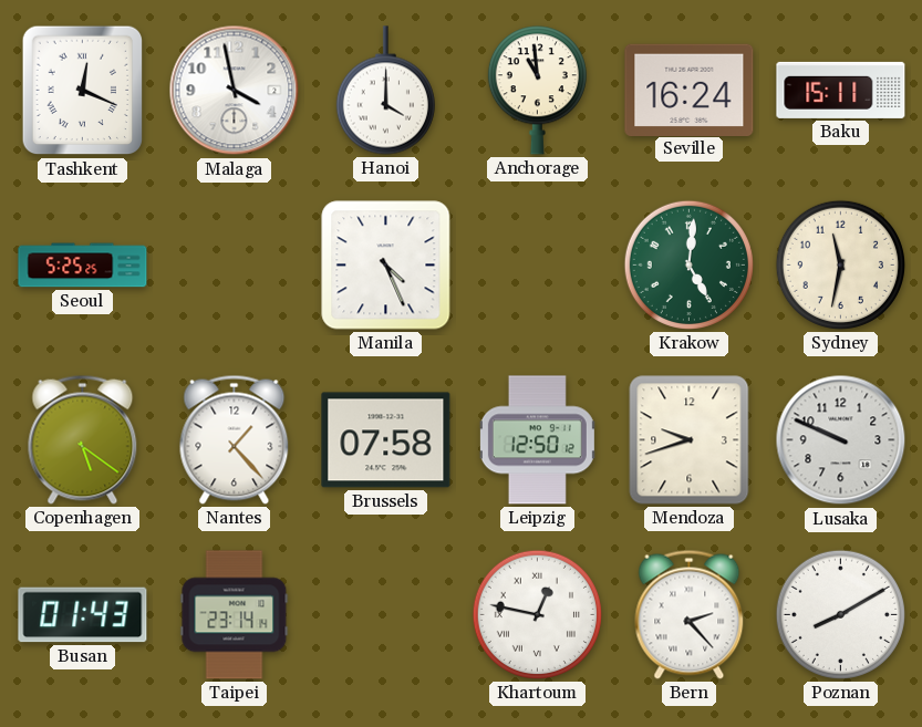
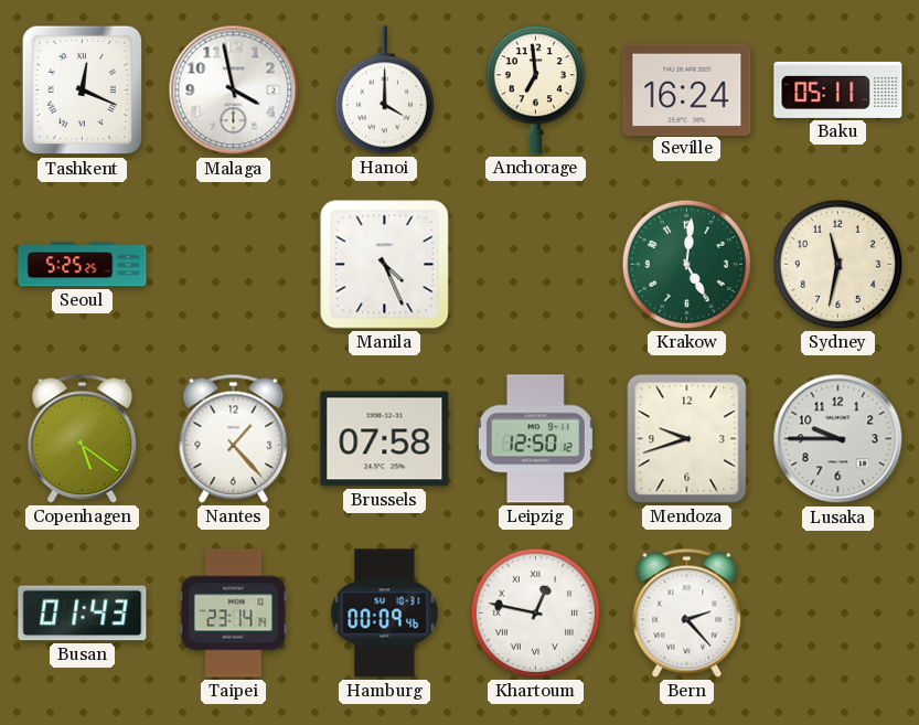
Anchorage: 10:59 -> 6:59
Baku: 15:11 -> 05:11
Lusaka: 9:49 -> 9:45
Hamburg: none -> 00:09
Poznan: 8:10 -> none
